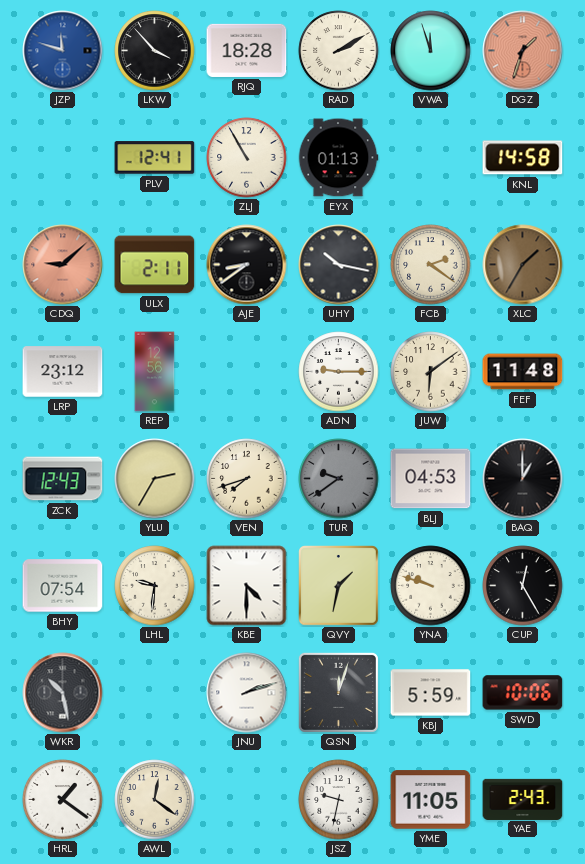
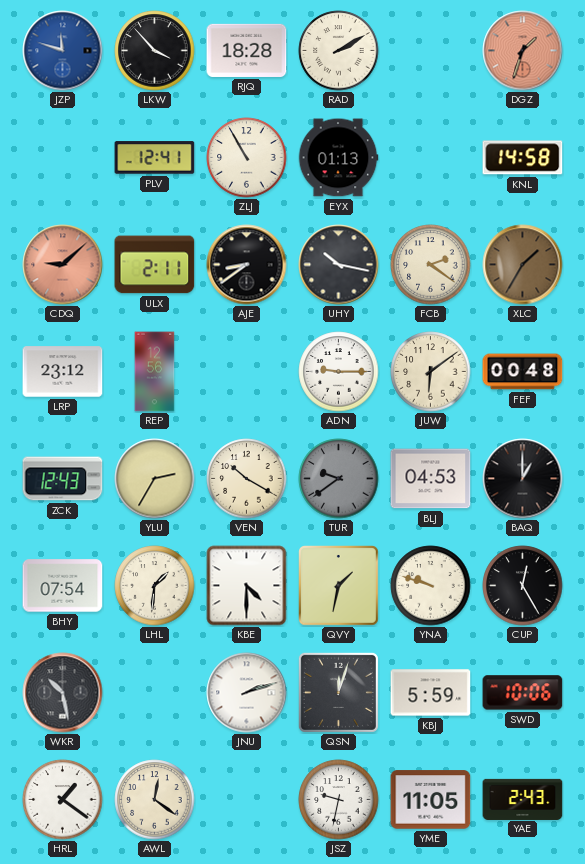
VWA: 11:57 -> none
FEF: 11:48 -> 00:48
VEN: 7:42 -> 10:20
LHL: 9:31 -> 1:31
